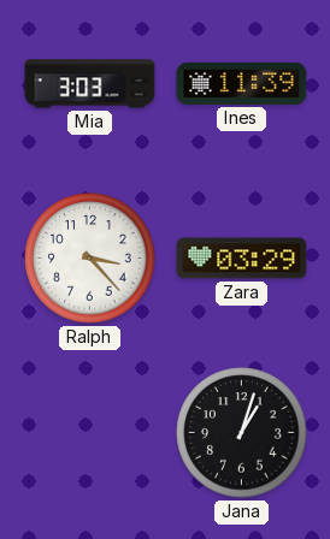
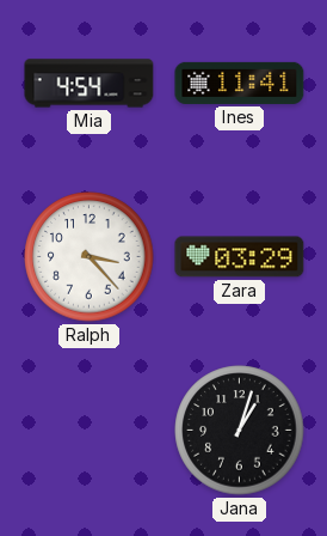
Mia: 3:03 -> 4:54
Ines: 11:39 -> 11:41
